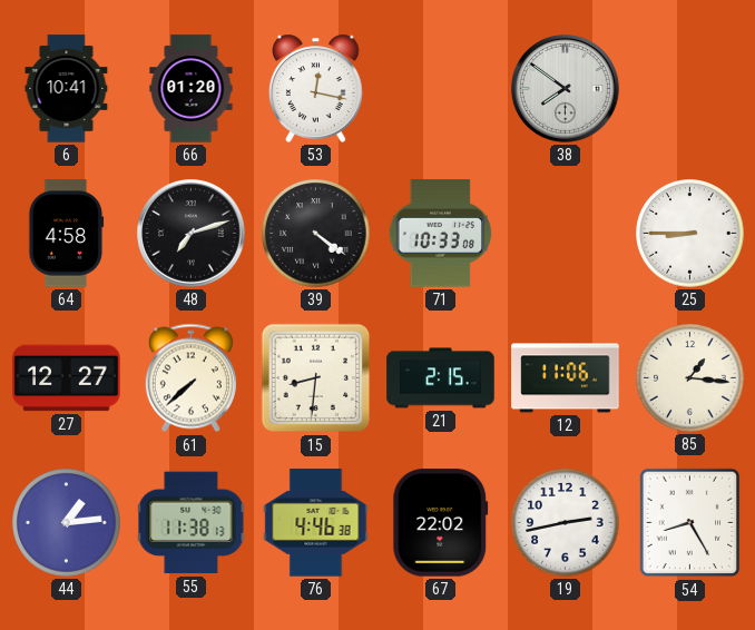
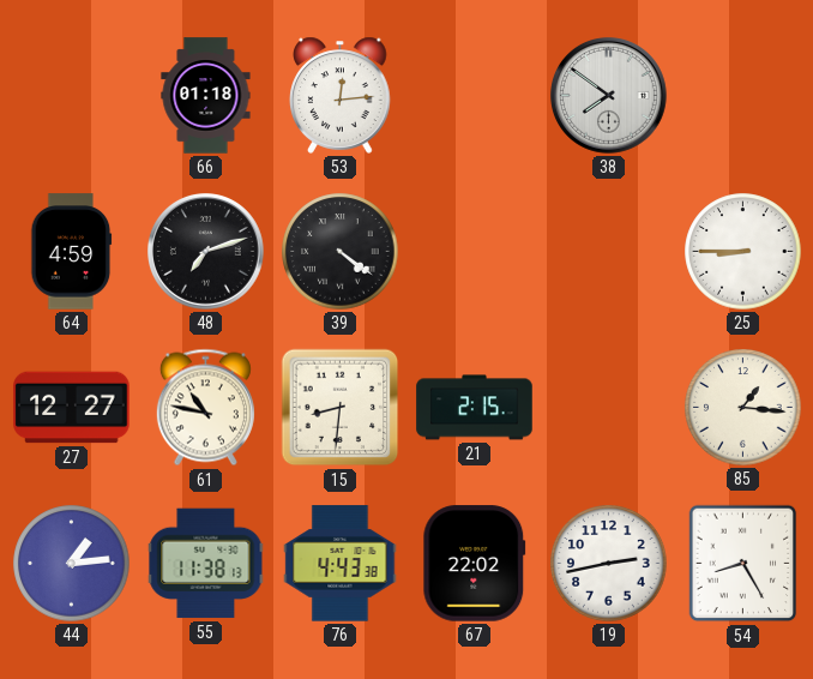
6: 10:41 -> none
66: 01:20 -> 01:18
53: 12:17 -> 12:14
64: 4:58 -> 4:59
71: 10:33 -> none
61: 7:38 -> 10:47
12: 11:06 -> none
76: 4:46 -> 4:43
